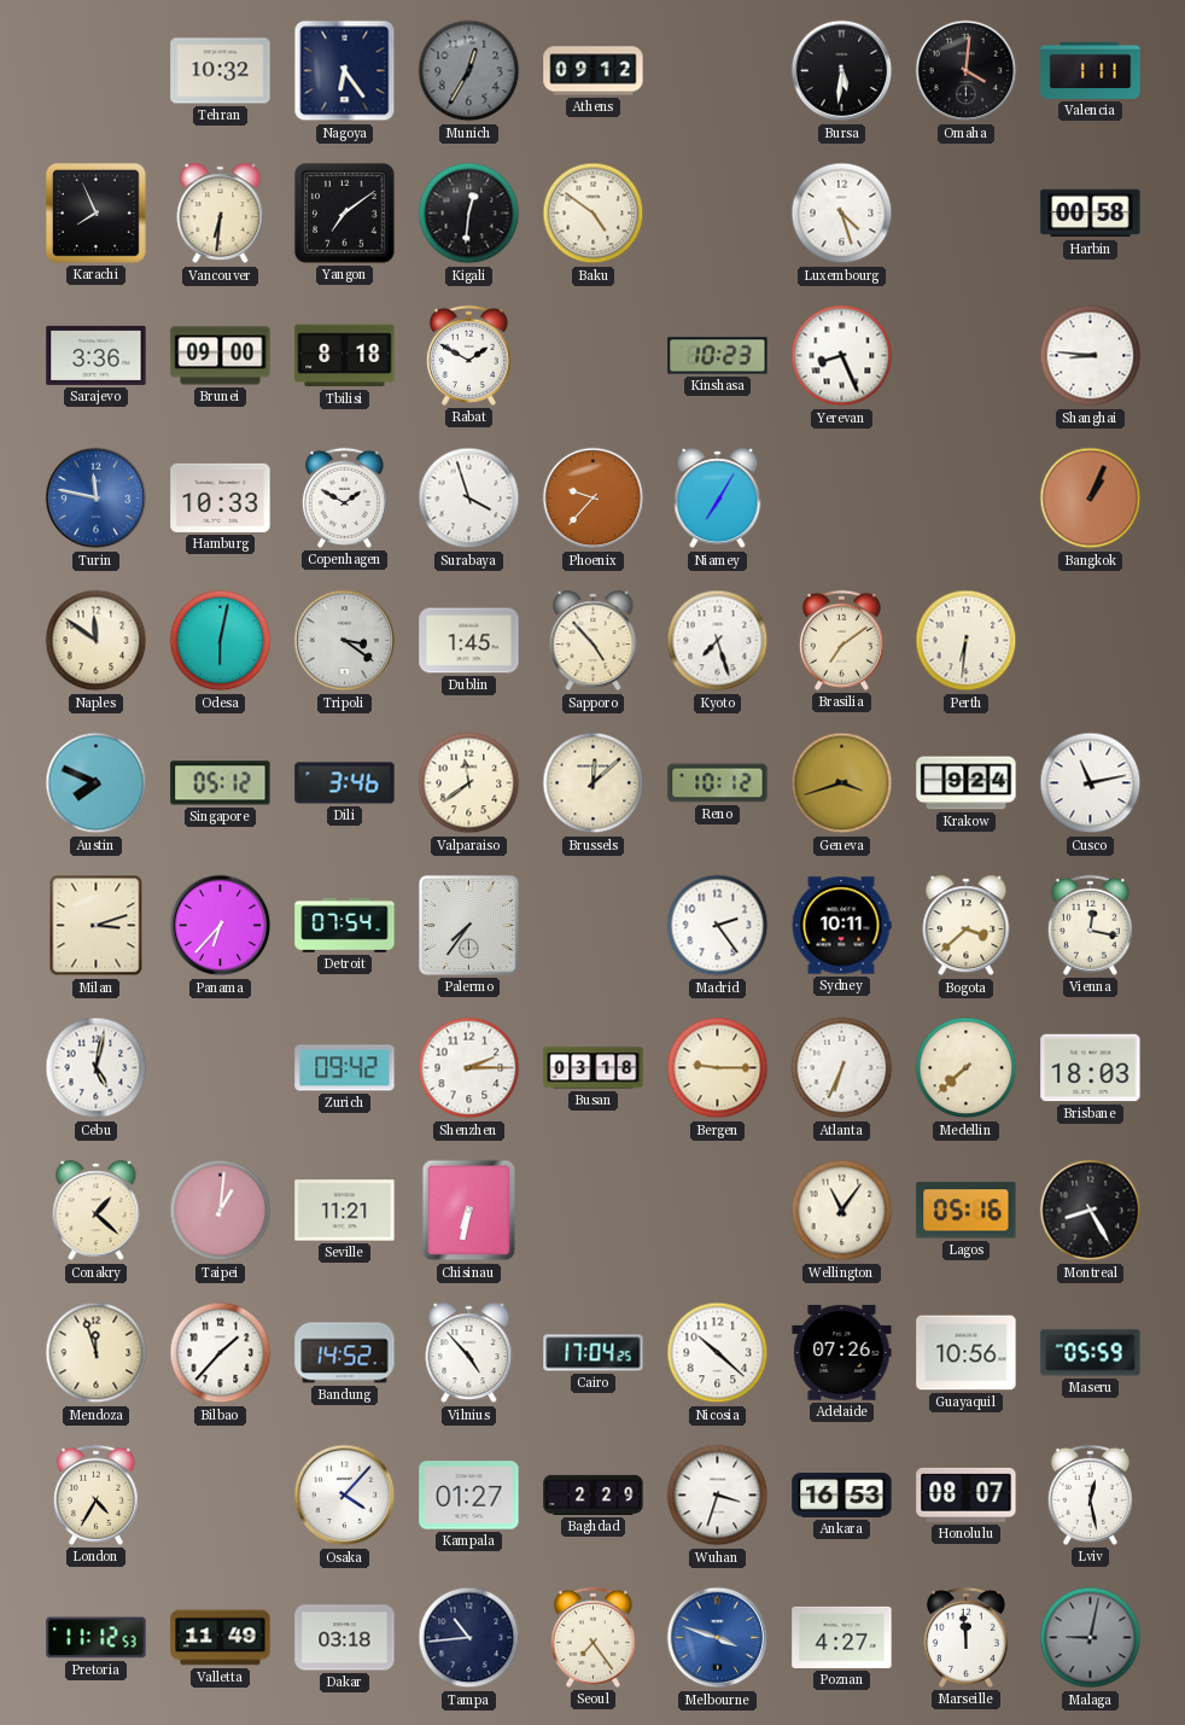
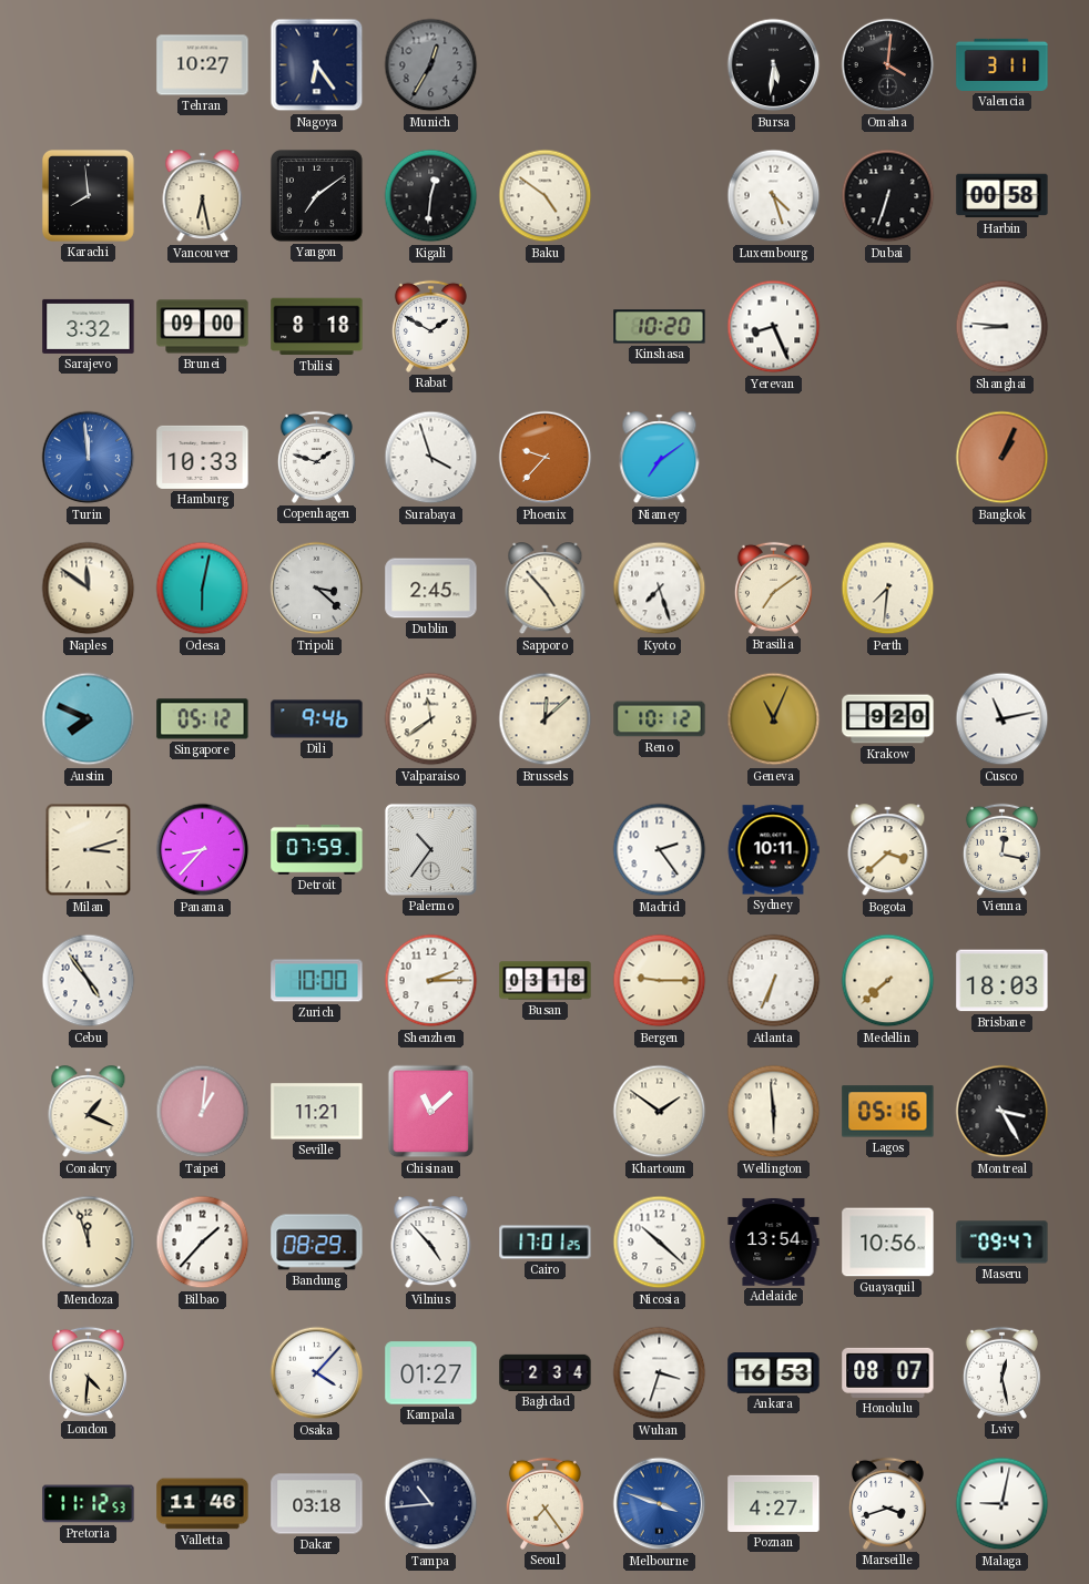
Tehran: 10:32 -> 10:27
Athens: 09:12 -> none
Valencia: 1:11 -> 3:11
Karachi: 7:56 -> 7:59
Vancouver: 6:31 -> 6:28
Dubai: none -> 6:33
Sarajevo: 3:36 -> 3:32
Kinshasa: 10:23 -> 10:20
Turin: 11:47 -> 11:59
Copenhagen: 1:50 -> 1:48
Niamey: 7:05 -> 7:09
Tripoli: 3:21 -> 3:22
Dublin: 1:45 -> 2:45
Perth: 6:31 -> 7:31
Dili: 3:46 -> 9:46
Geneva: 3:42 -> 11:04
Krakow: 9:24 -> 9:20
Panama: 6:37 -> 8:37
Detroit: 07:54 -> 07:59
Palermo: 7:36 -> 10:36
Cebu: 5:02 -> 4:54
Zurich: 09:42 -> 10:00
Conakry: 1:22 -> 1:19
Chisinau: 6:32 -> 11:08
Khartoum: none -> 1:51
Wellington: 11:06 -> 5:59
Montreal: 8:25 -> 3:25
Bandung: 14:52 -> 08:29
Cairo: 17:04 -> 17:01
Adelaide: 07:26 -> 13:54
Maseru: 05:59 -> 09:47
London: 4:35 -> 4:31
Baghdad: 2:29 -> 2:34
Valletta: 11:49 -> 11:46
Marseille: 11:59 -> 3:42
Malaga dial: grey -> white
